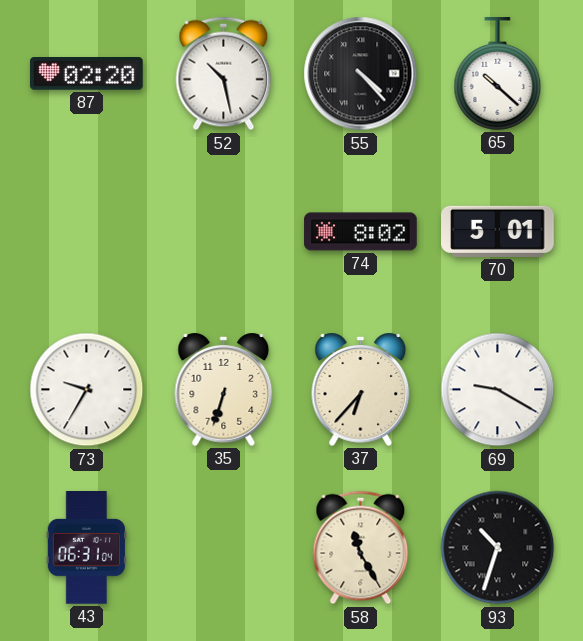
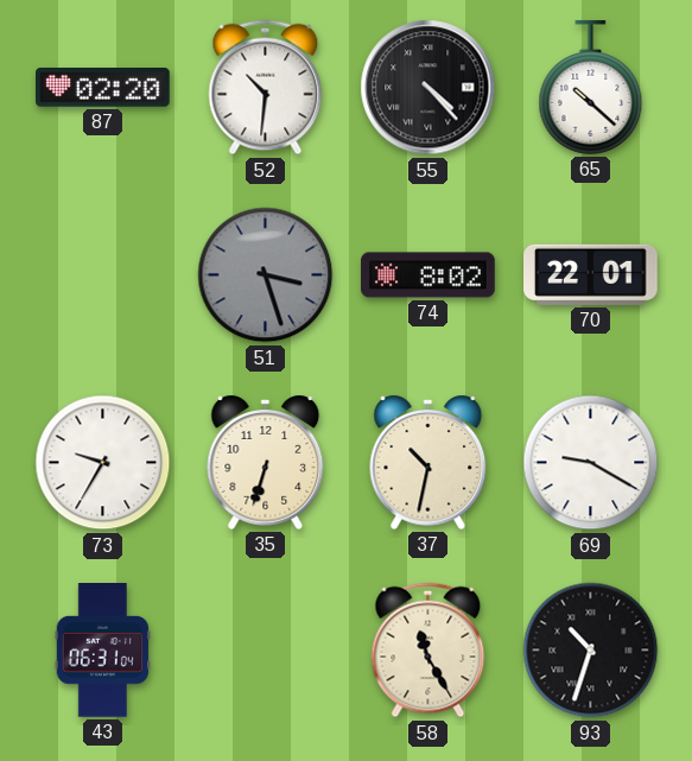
52: 10:28 -> 10:31
51: none -> 3:27
70: 5:01 -> 22:01
37: 6:37 -> 10:32
